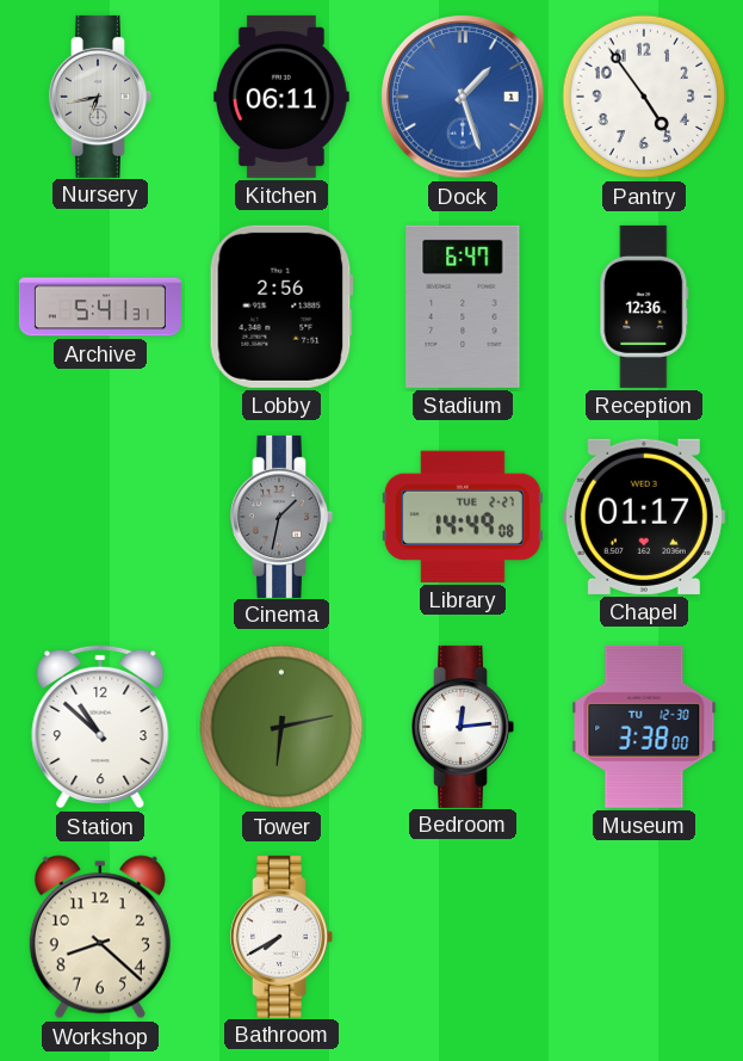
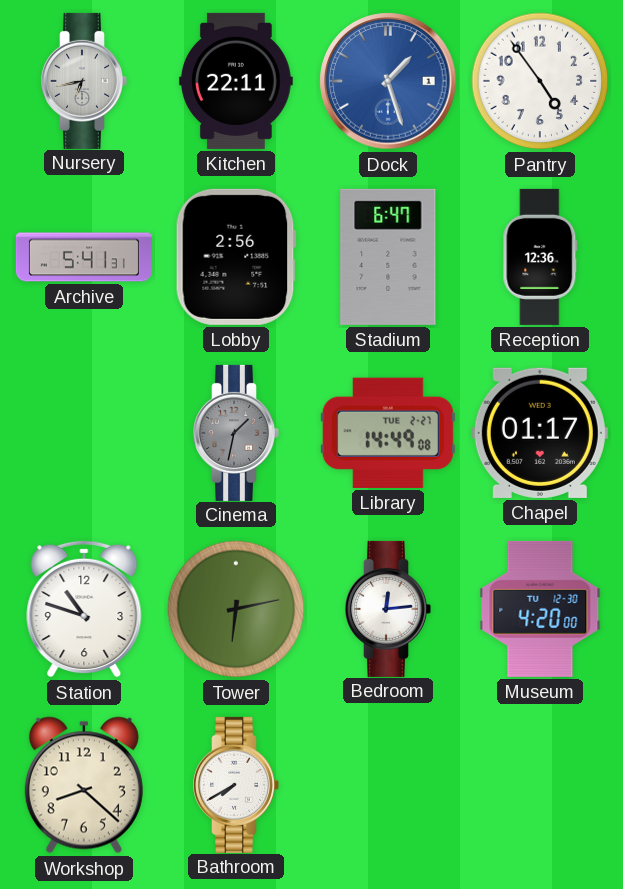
Kitchen: 06:11 -> 22:11
Station: 10:52 -> 10:48
Museum: 3:38 -> 4:20
